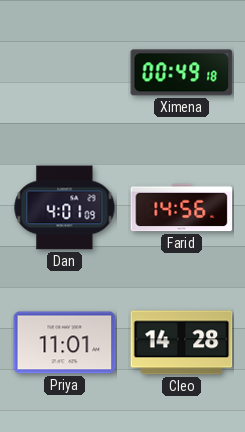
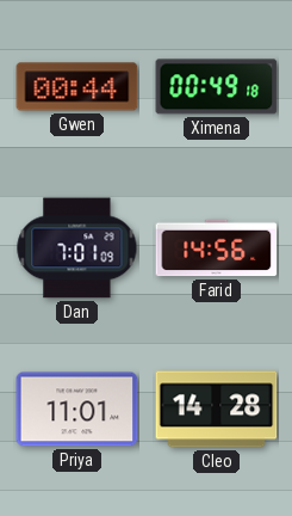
Gwen: none -> 00:44
Dan: 4:01 -> 7:01
